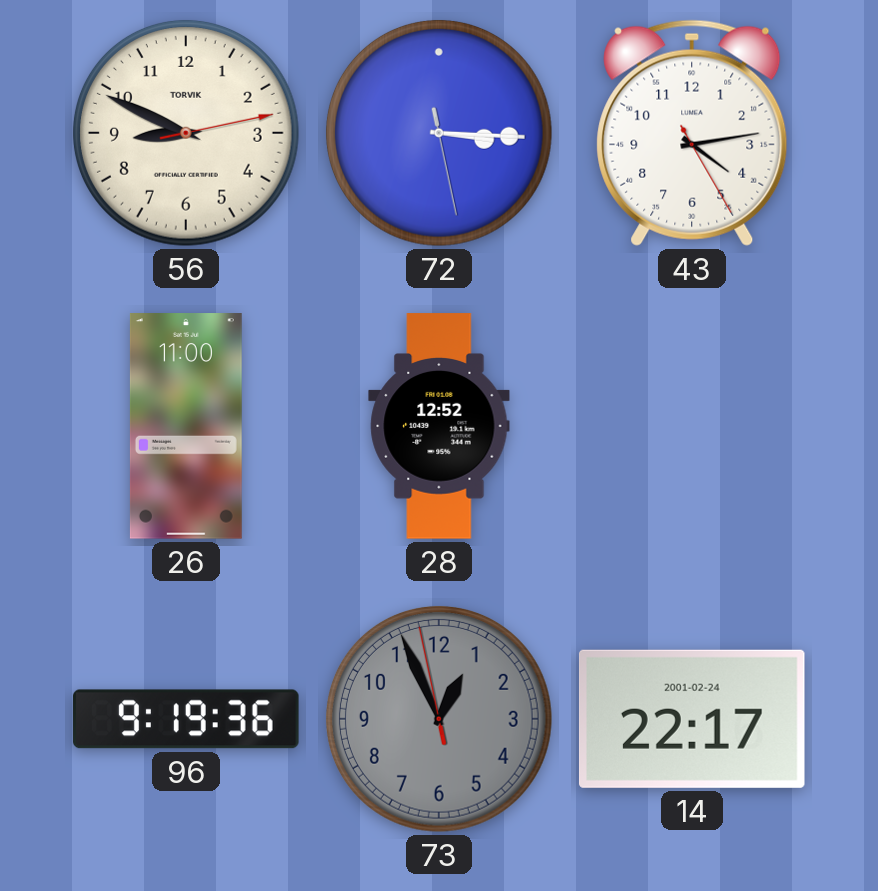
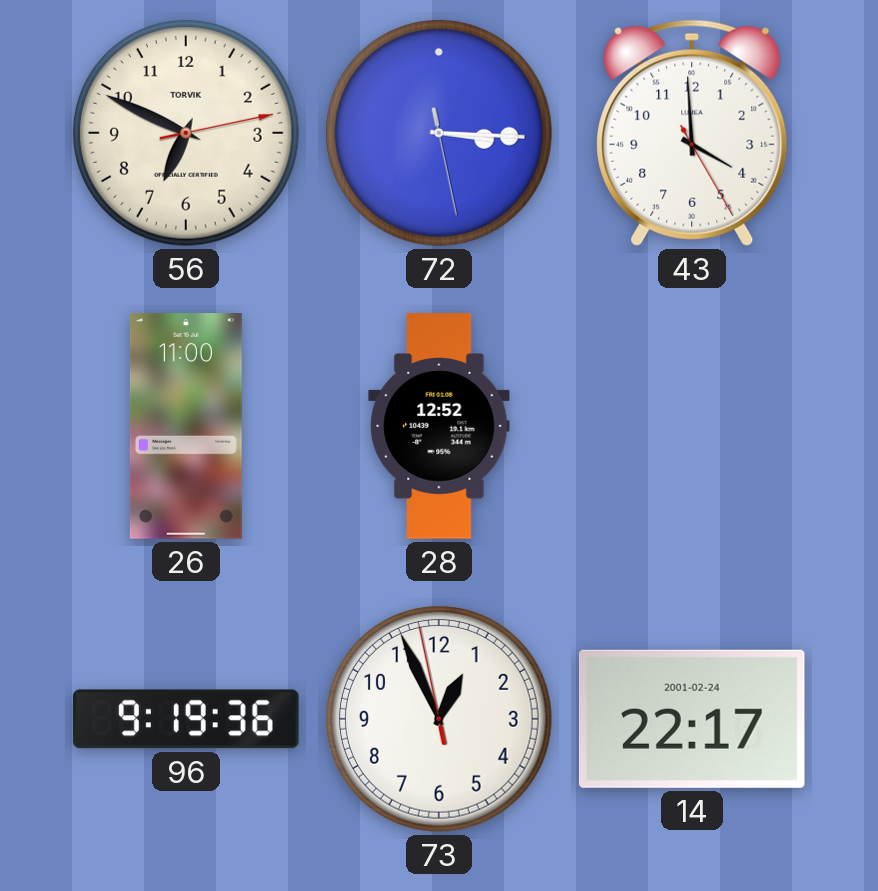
56: 8:49 -> 6:49
43: 4:13 -> 3:59
73 dial: grey -> white
